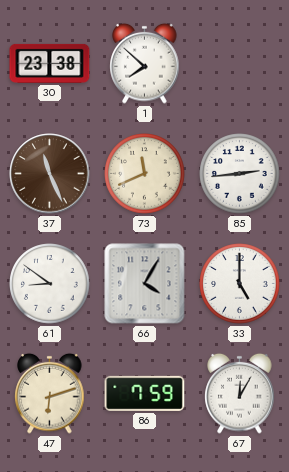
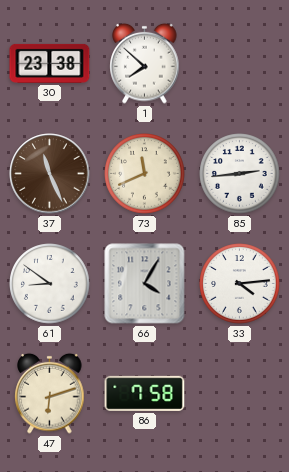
33: 5:00 -> 4:14
86: 7:59 -> 7:58
67: 12:05 -> none
